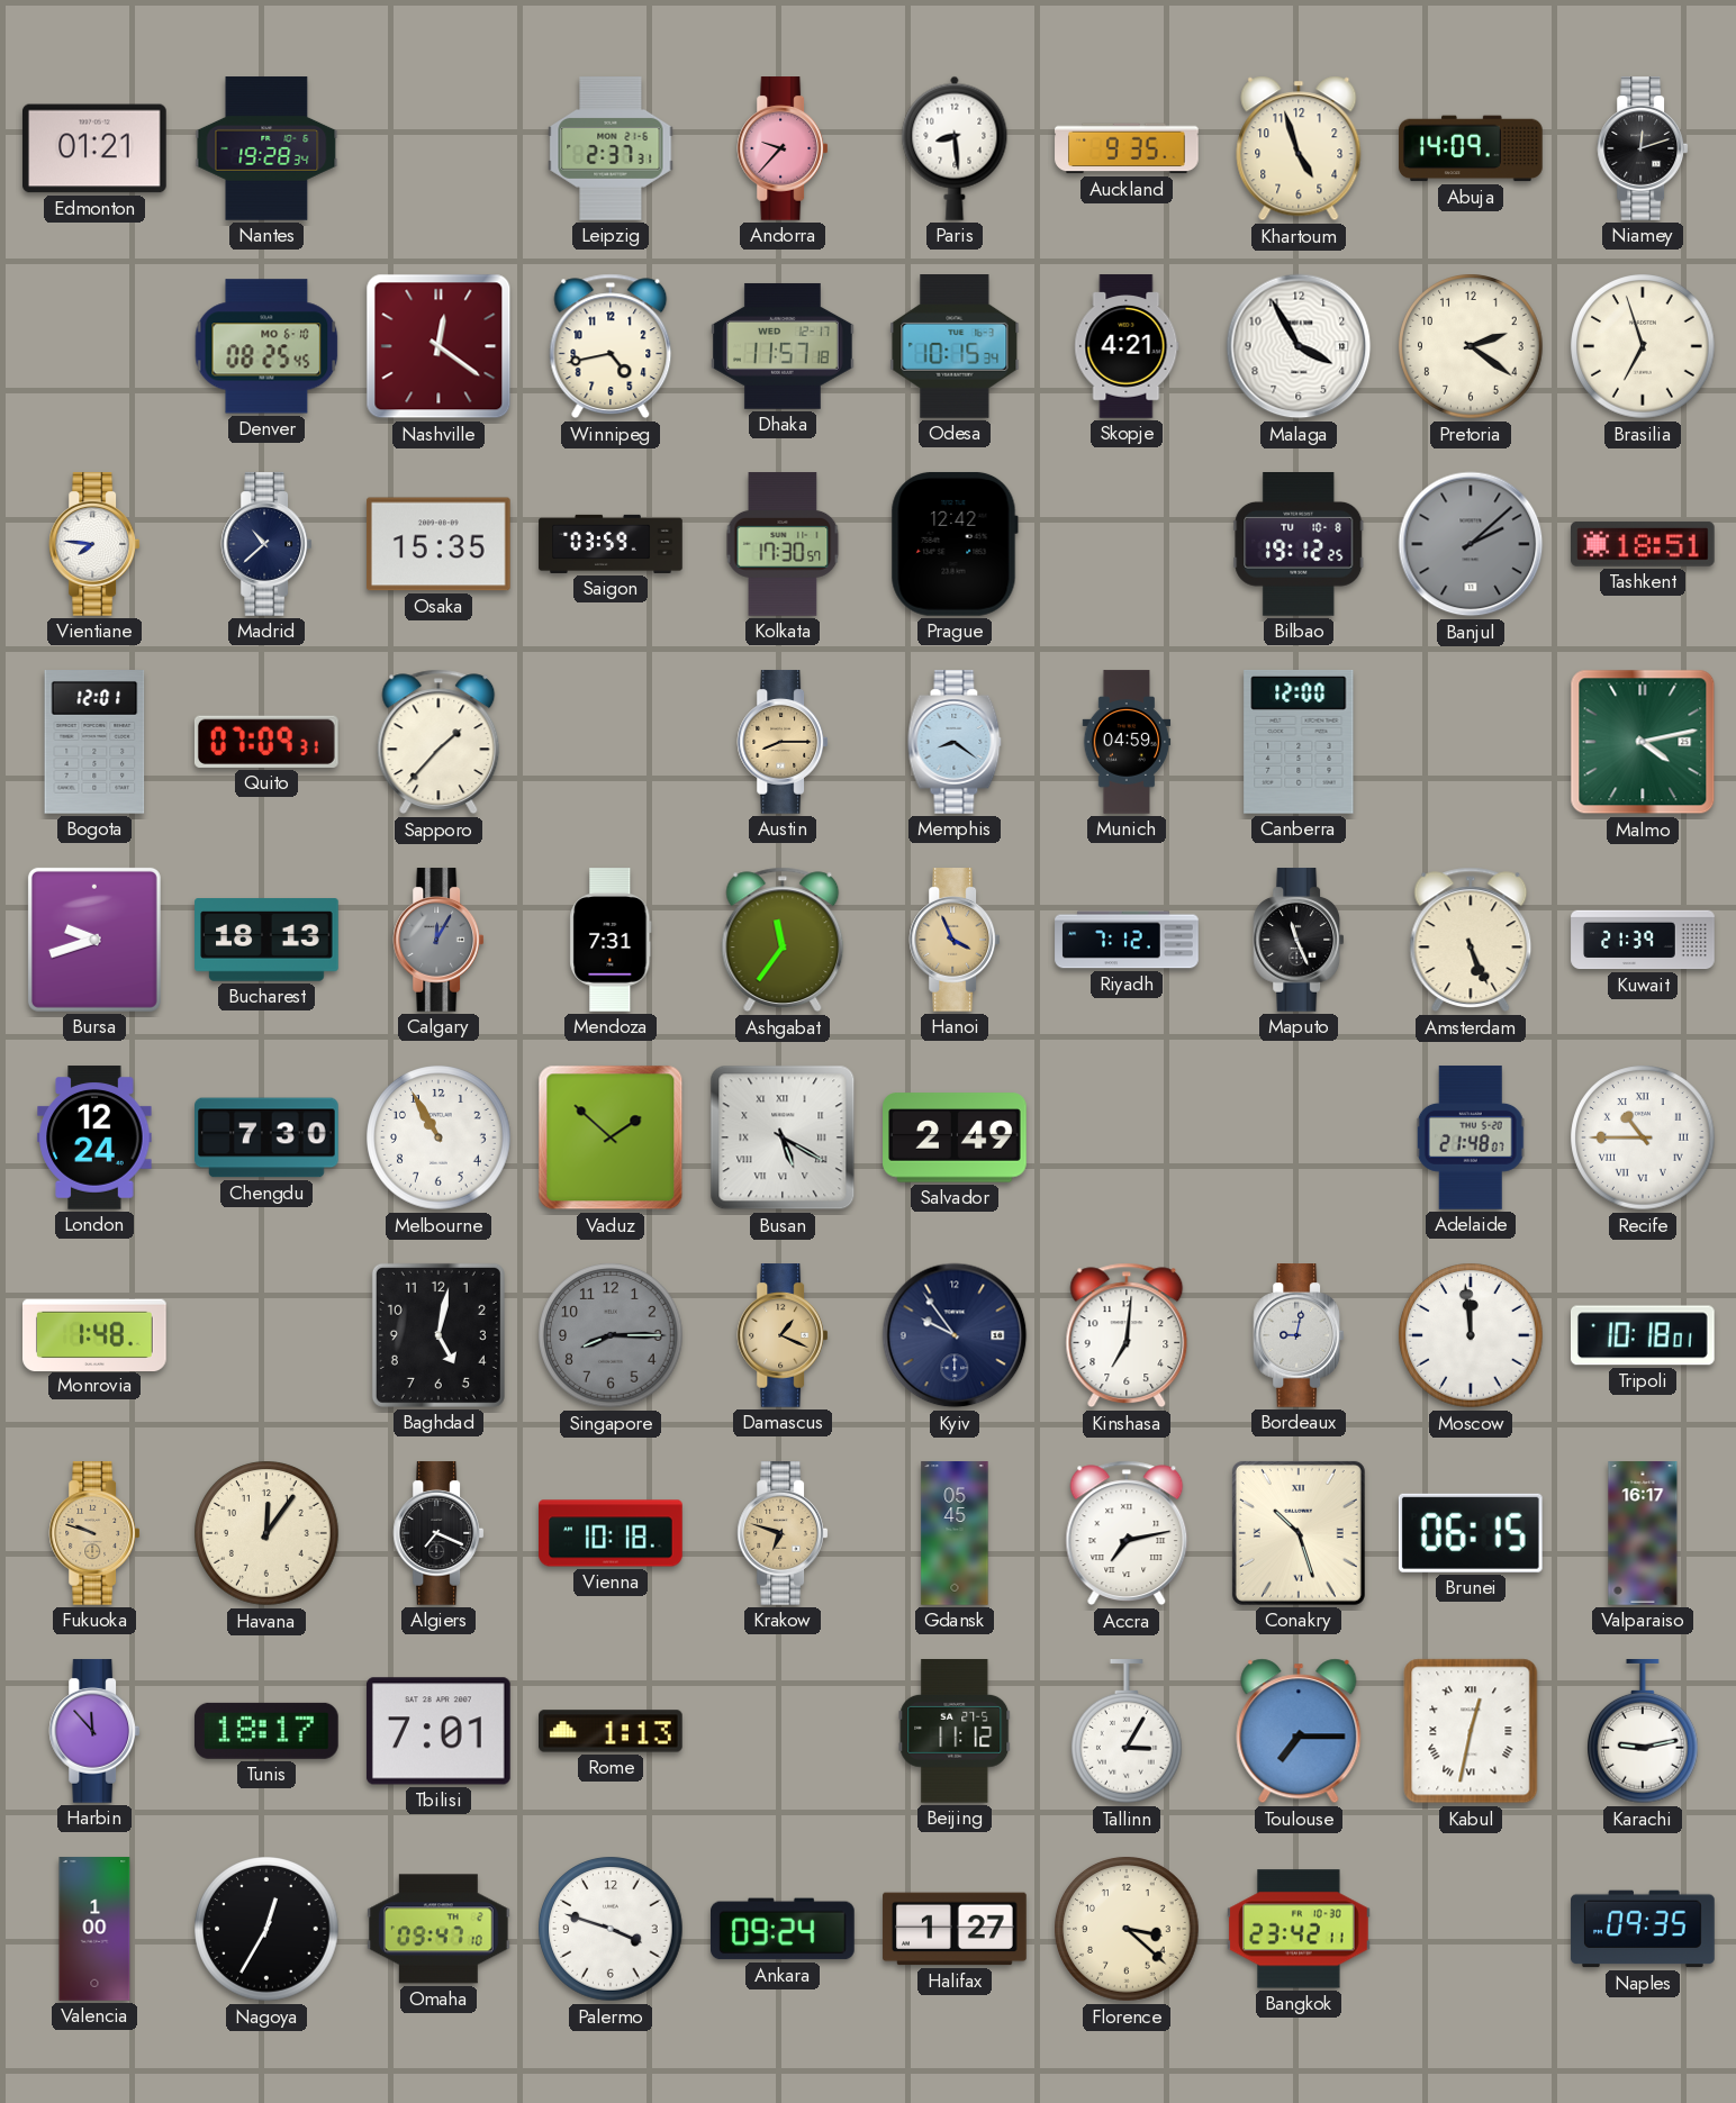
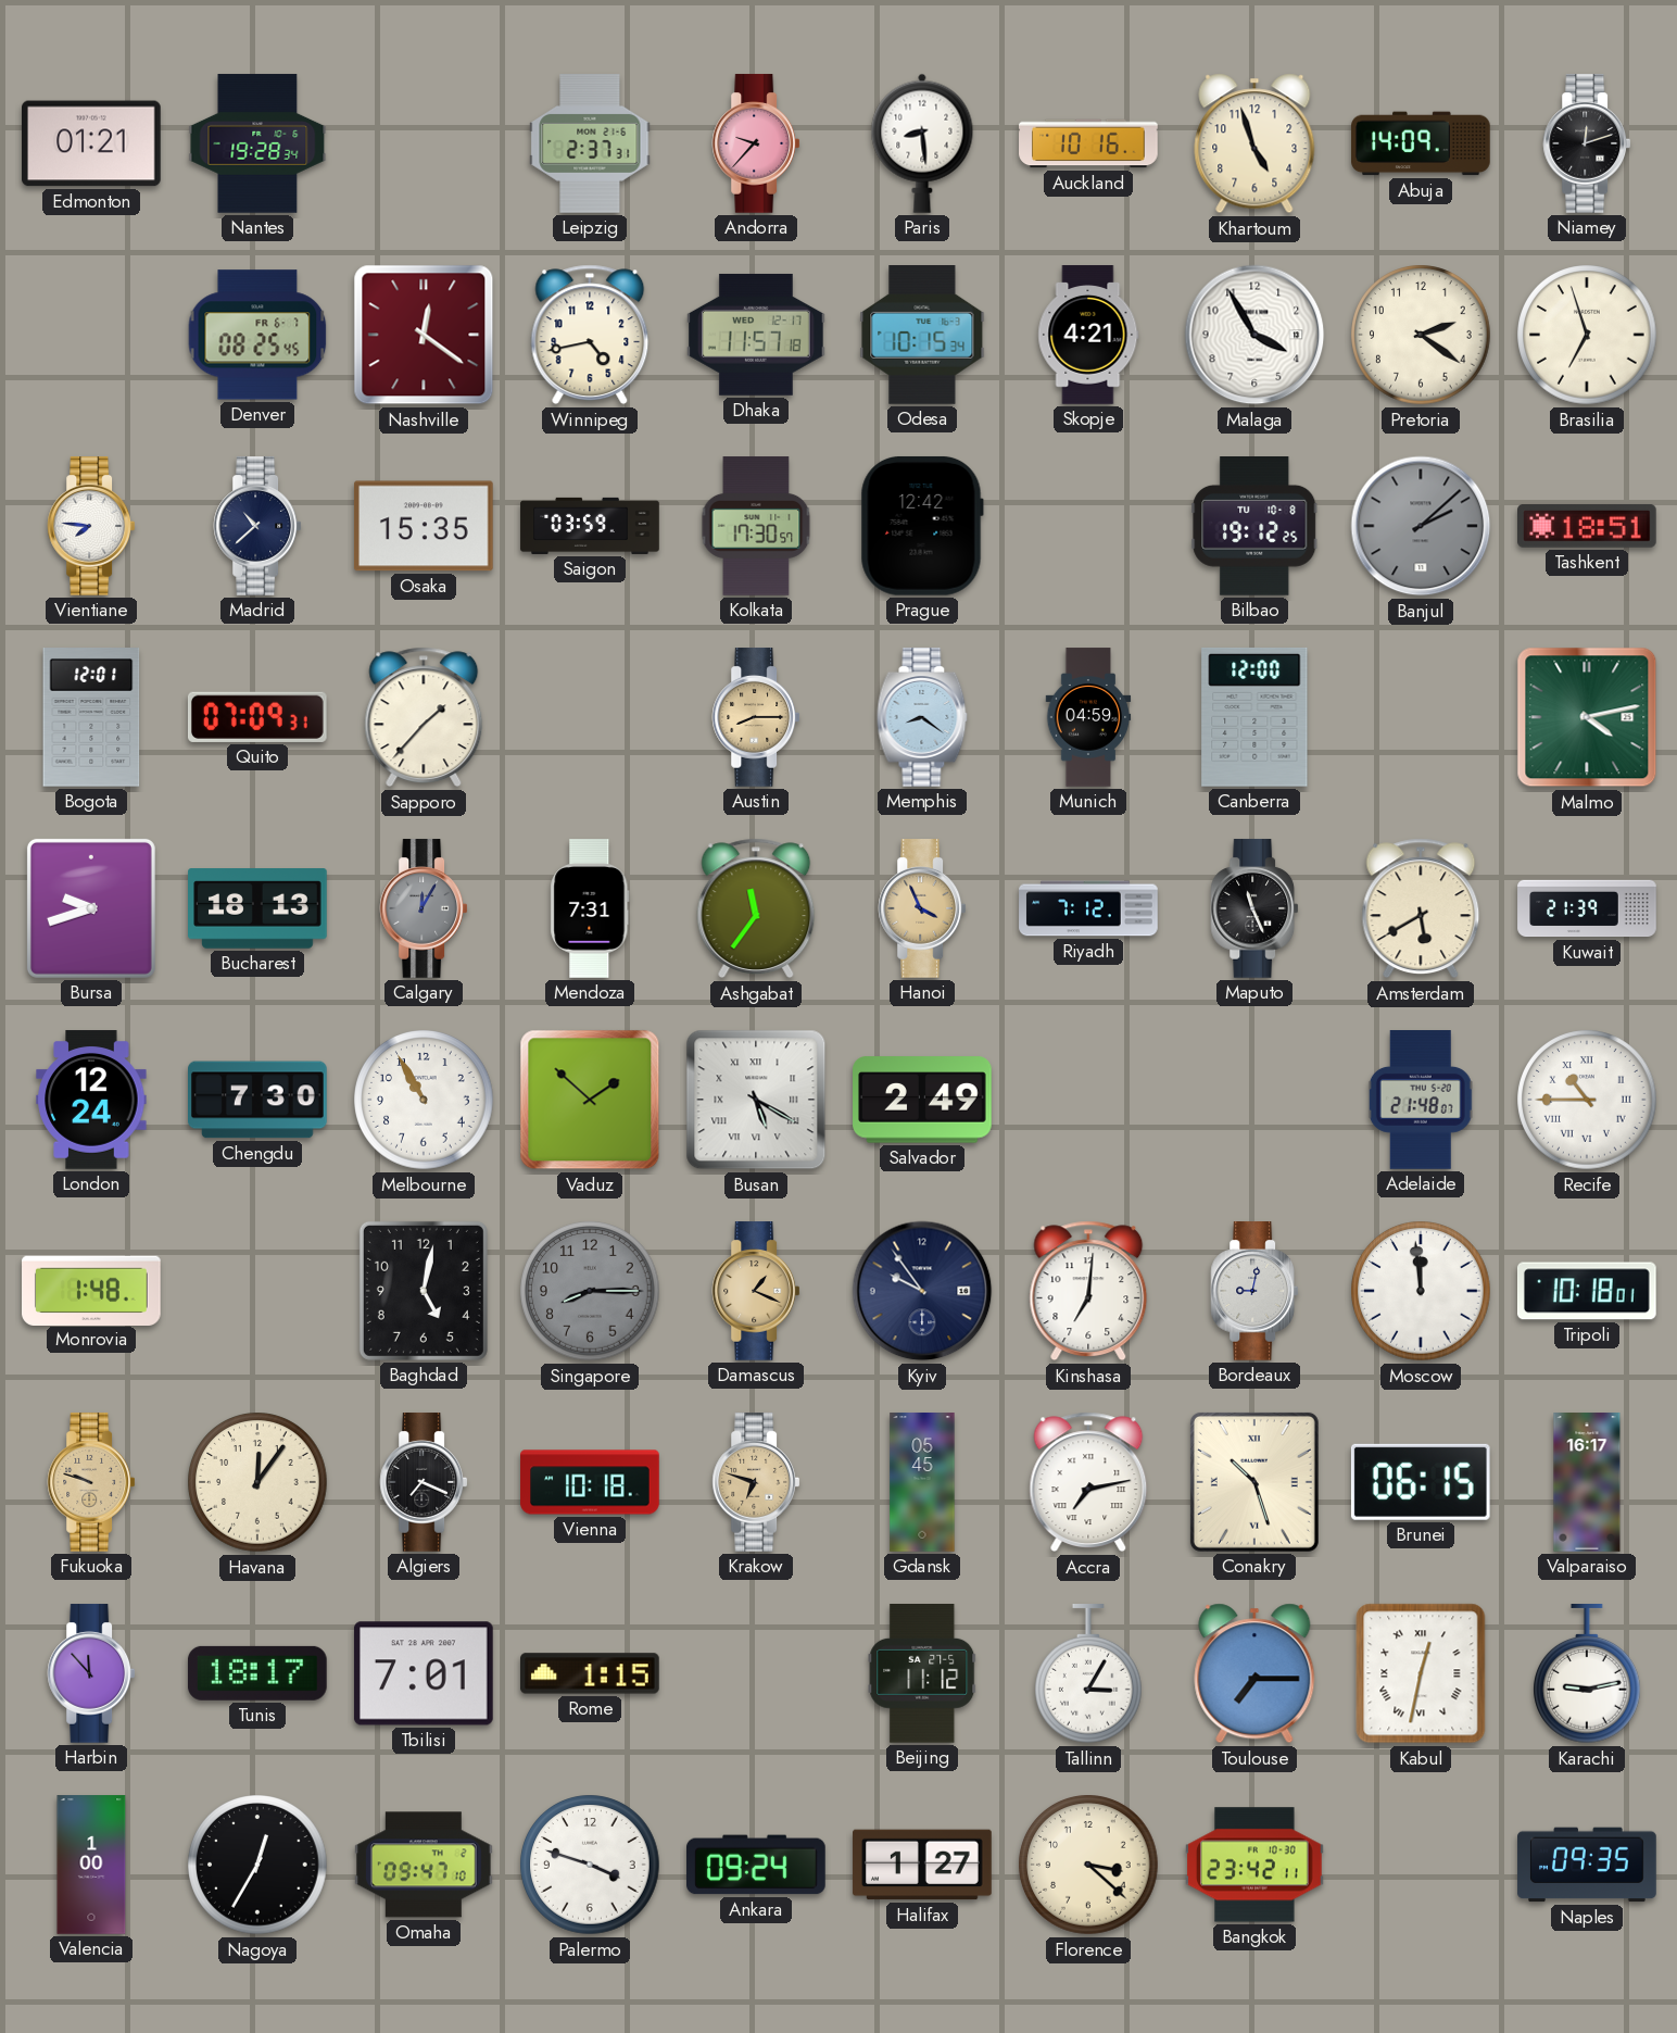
Auckland: 9:35 -> 10:16
Denver date: MO 6-10 -> FR 6-7
Amsterdam: 5:26 -> 5:40
Rome: 1:13 -> 1:15
